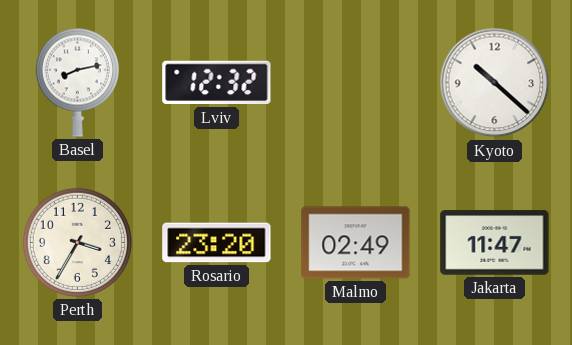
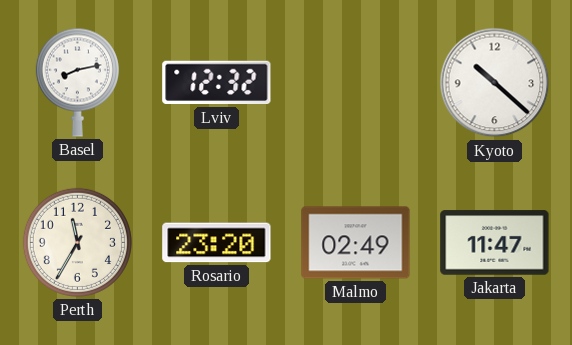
Perth: 3:35 -> 11:35
